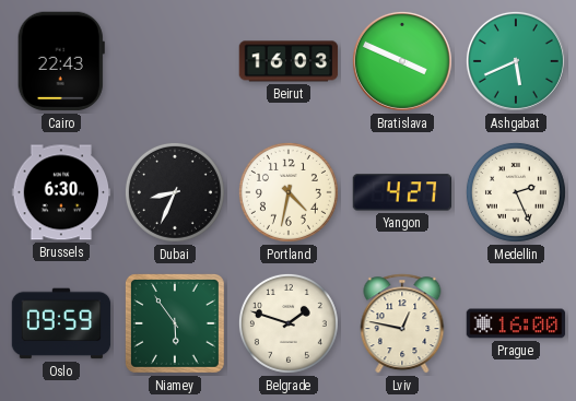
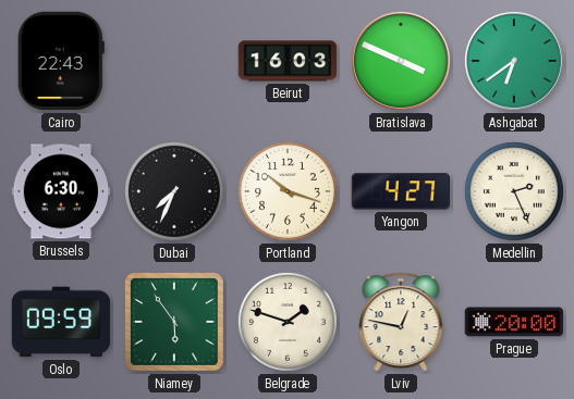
Ashgabat: 5:41 -> 6:39
Dubai: 8:34 -> 7:34
Portland: 4:32 -> 10:18
Prague: 16:00 -> 20:00
